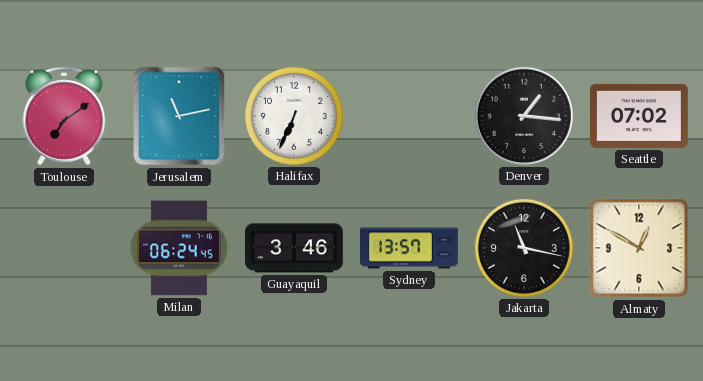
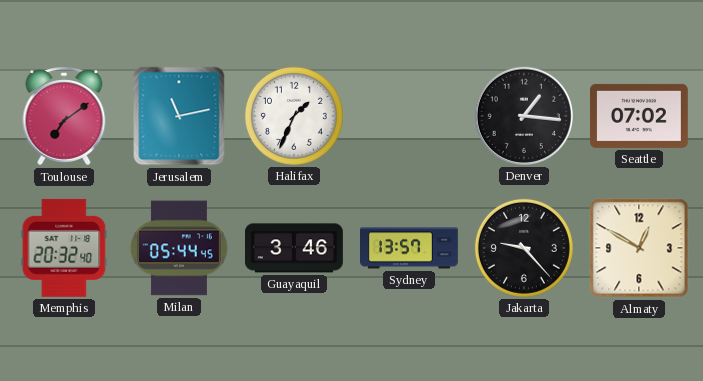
Halifax: 6:34 -> 1:34
Memphis: none -> 20:32
Milan: 06:24 -> 05:44
Jakarta: 11:17 -> 9:23
